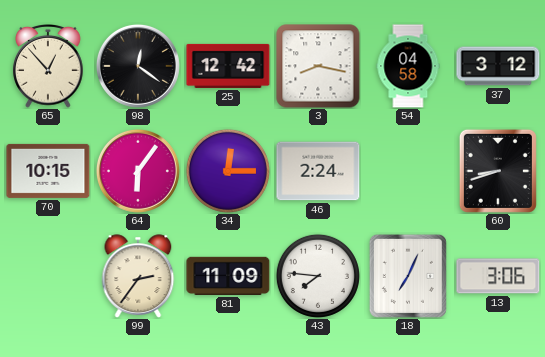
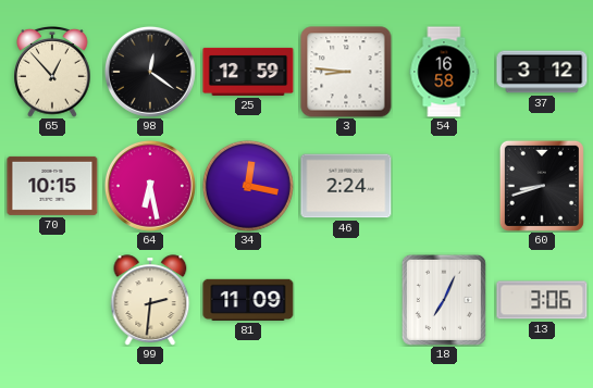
25: 12:42 -> 12:59
3: 8:17 -> 8:46
54: 04:58 -> 16:58
64: 6:06 -> 6:28
34: 12:15 -> 12:17
99: 2:36 -> 2:31
43: 7:46 -> none
